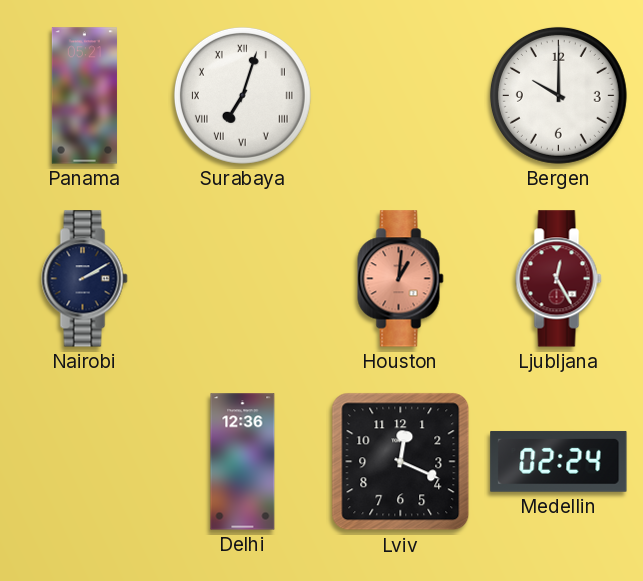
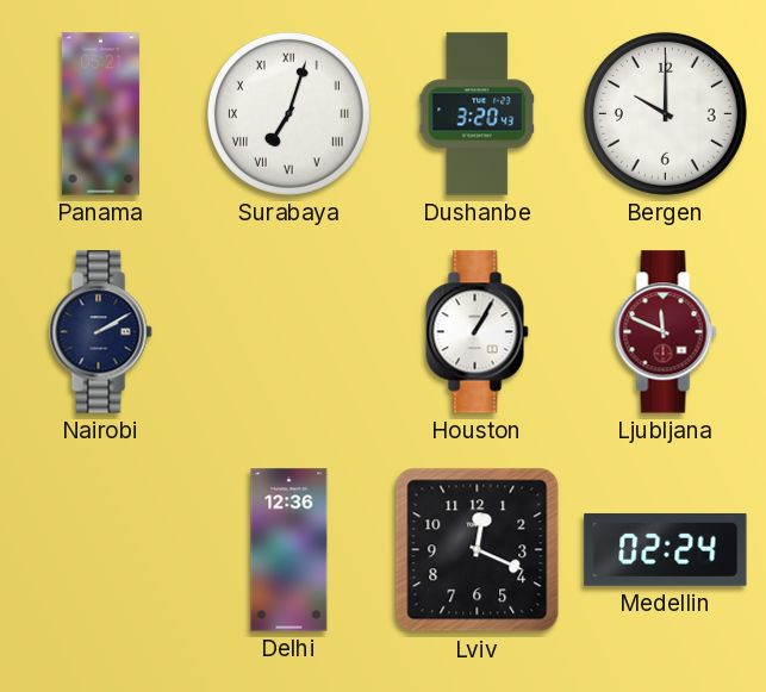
Dushanbe: none -> 3:20
Houston: 1:01 -> 1:05
Houston dial: salmon -> white
Ljubljana: 12:25 -> 11:49
